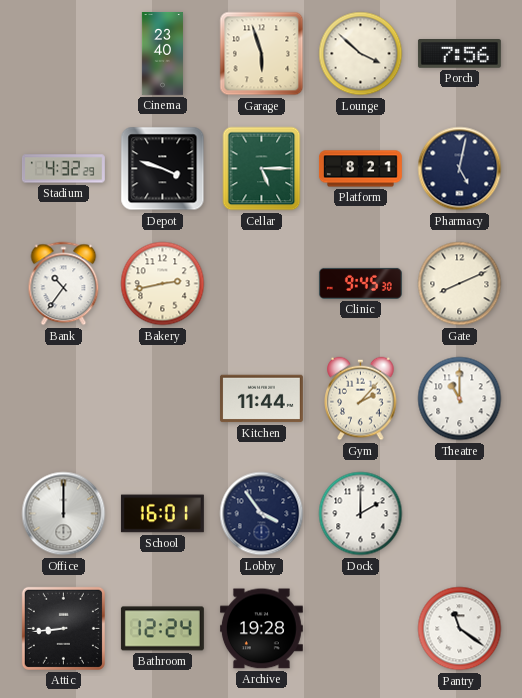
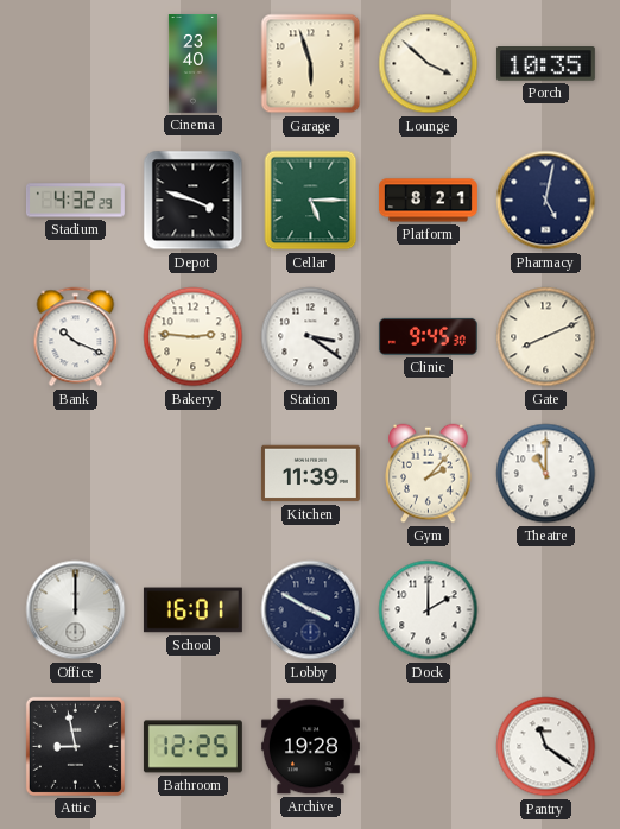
Porch: 7:56 -> 10:35
Bank: 10:36 -> 10:19
Bakery: 2:43 -> 2:46
Station: none -> 3:21
Kitchen: 11:44 -> 11:39
Lobby: 3:54 -> 3:50
Attic: 8:44 -> 8:58
Bathroom: 12:24 -> 12:25
